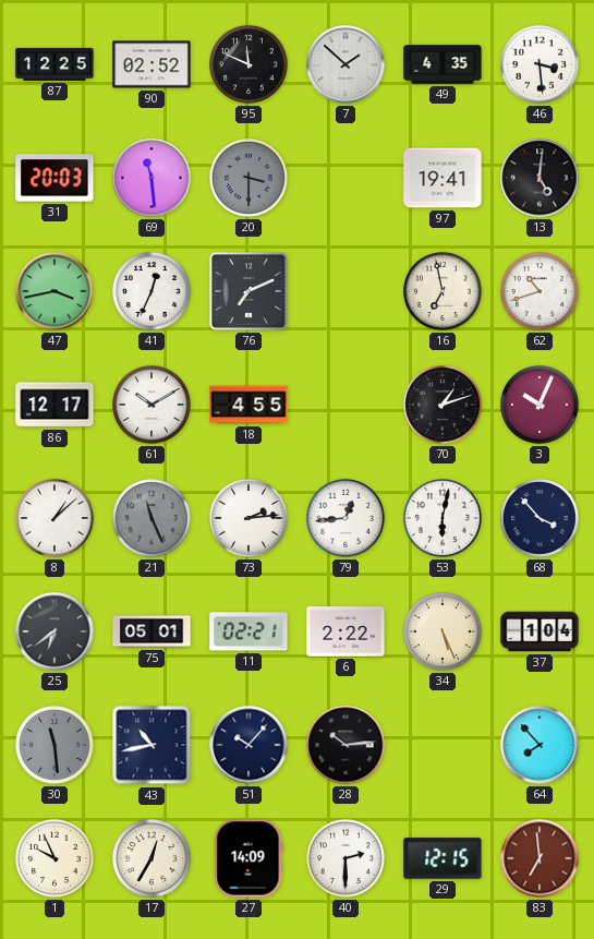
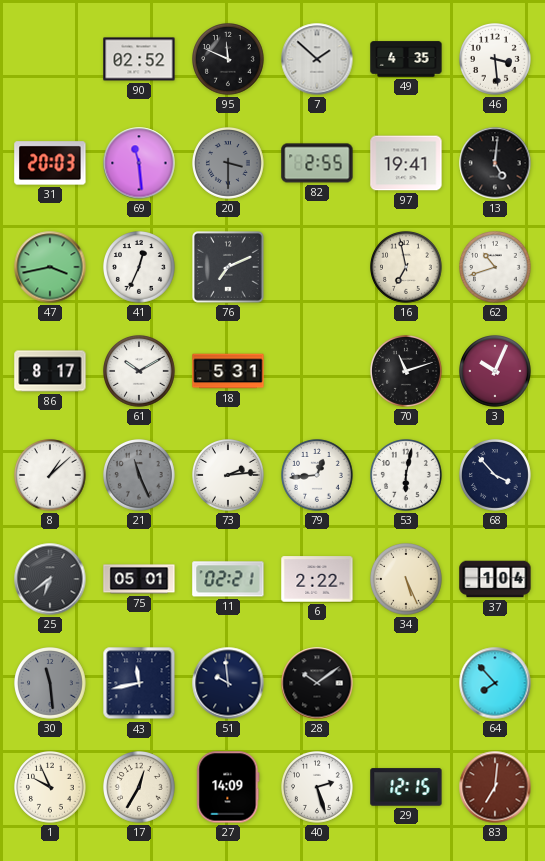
87: 12:25 -> none
82: none -> 2:55
86: 12:17 -> 8:17
18: 4:55 -> 5:31
70: 1:12 -> 11:12
43: 10:43 -> 11:43
51: 10:07 -> 9:59
28: 10:14 -> 10:09
40: 2:30 -> 2:27
83: 6:59 -> 7:01
